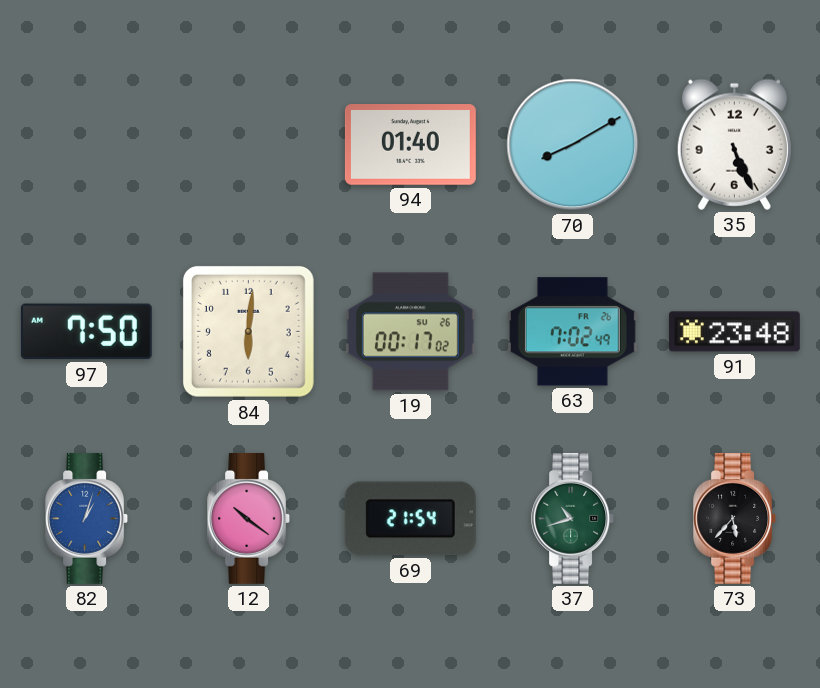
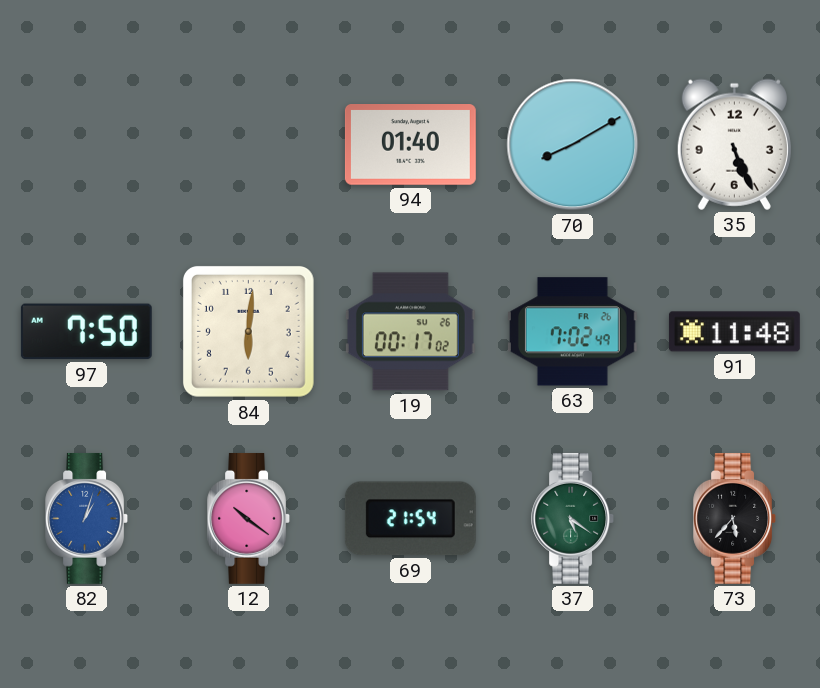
91: 23:48 -> 11:48
37: 10:42 -> 5:21
